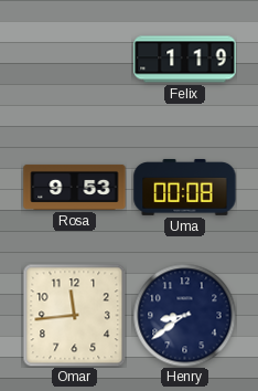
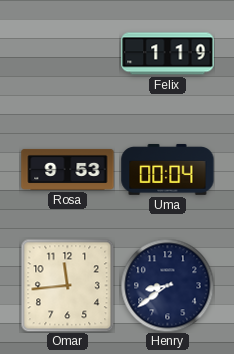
Uma: 00:08 -> 00:04
